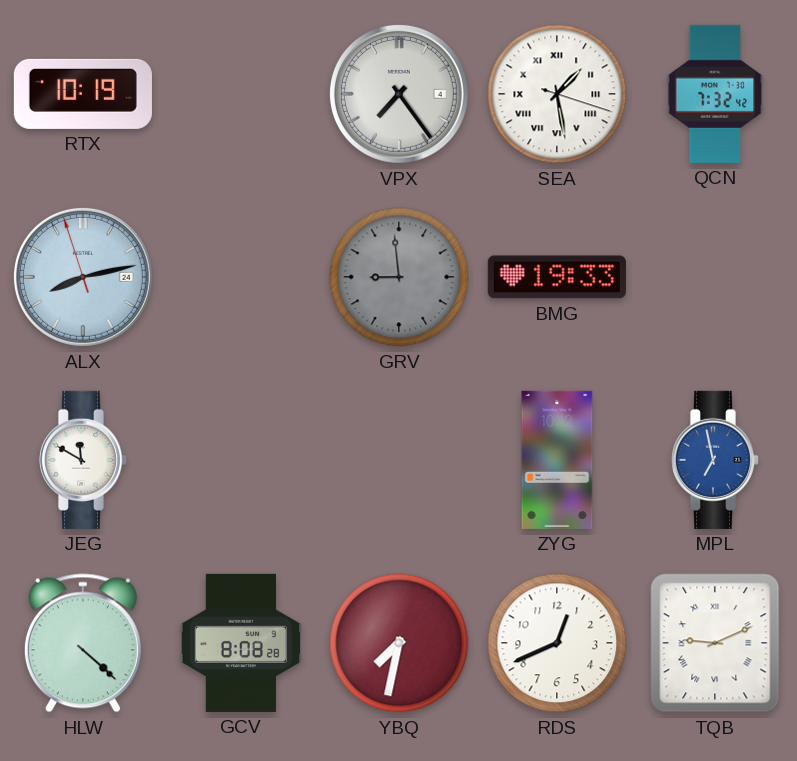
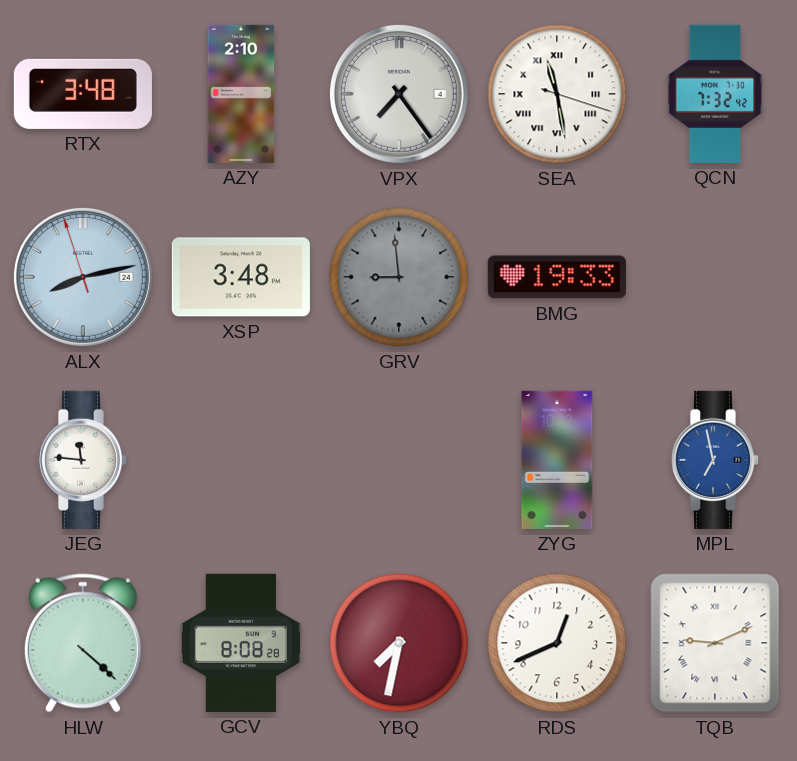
RTX: 10:19 -> 3:48
AZY: none -> 2:10
SEA: 1:28 -> 11:28
XSP: none -> 3:48
JEG: 11:50 -> 11:46
